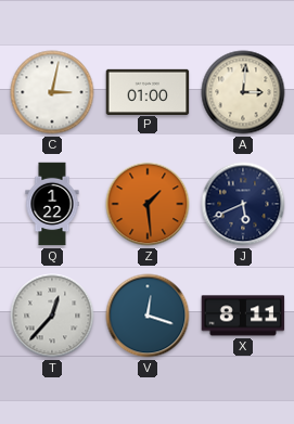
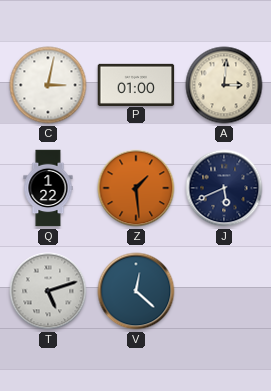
T: 12:37 -> 5:12
V: 12:18 -> 12:22
X: 8:11 -> none
